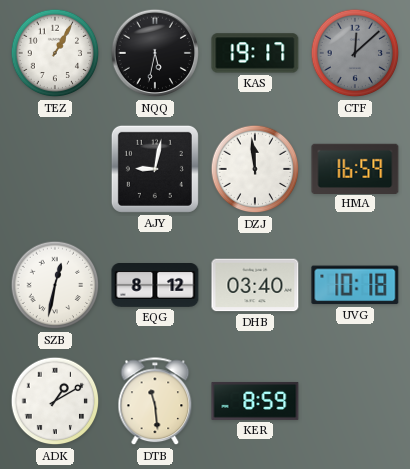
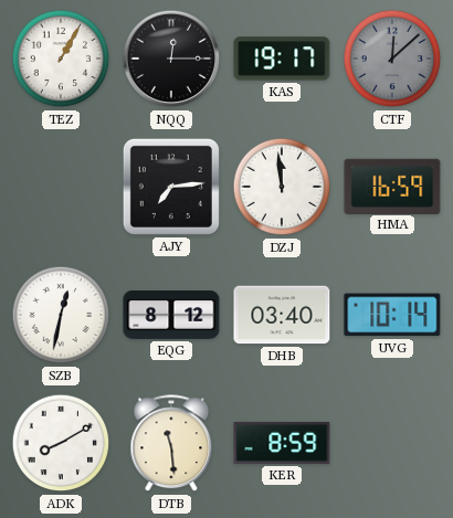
NQQ: 5:32 -> 12:15
AJY: 9:02 -> 7:14
UVG: 10:18 -> 10:14
ADK: 1:10 -> 8:10
